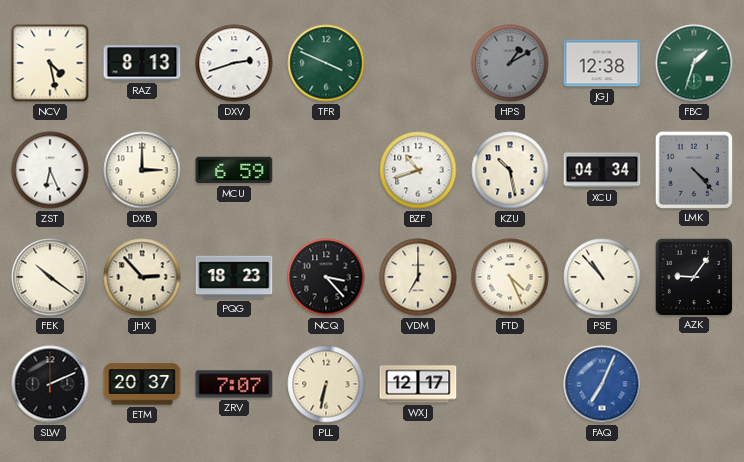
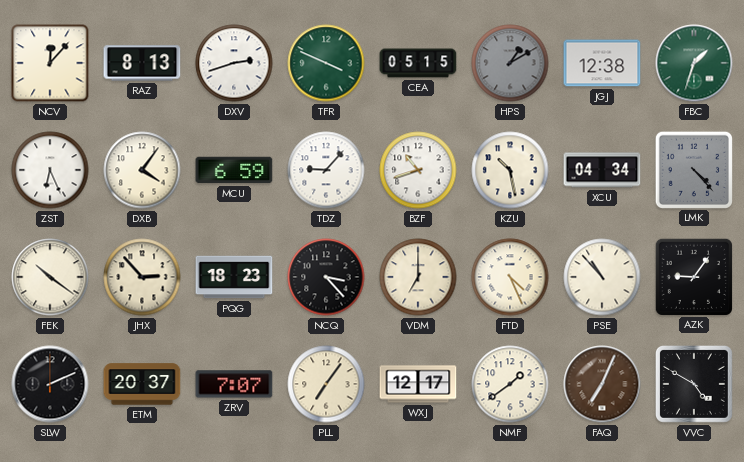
NCV: 4:28 -> 12:07
CEA: none -> 05:15
DXB: 3:00 -> 4:06
TDZ: none -> 9:07
PLL: 6:32 -> 7:06
NMF: none -> 1:39
FAQ dial: blue -> brown
VVC: none -> 4:50
